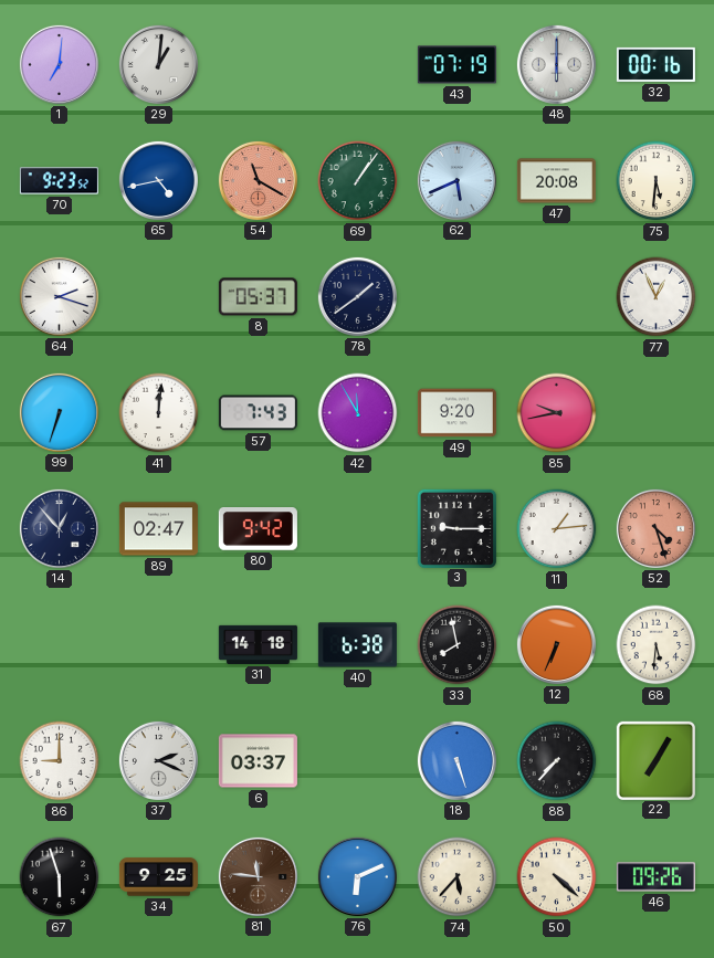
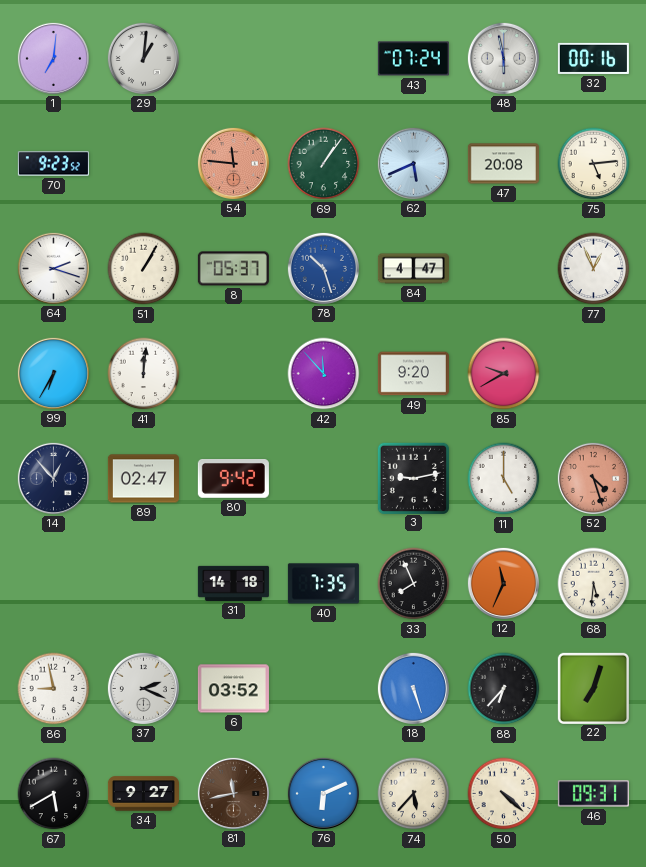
43: 07:19 -> 07:24
48: 6:00 -> 5:58
65: 4:43 -> none
54: 11:20 -> 11:46
75: 5:31 -> 5:14
51: none -> 1:05
78: 1:39 -> 10:27
78 dial: navy -> blue
84: none -> 4:47
99: 6:33 -> 6:35
57: 7:43 -> none
42: 11:55 -> 11:53
85: 9:43 -> 9:40
3: 9:15 -> 9:13
11: 1:14 -> 5:00
40: 6:38 -> 7:35
33: 7:58 -> 7:56
12: 6:34 -> 11:34
86: 9:00 -> 8:58
6: 03:37 -> 03:52
88: 7:37 -> 6:37
22: 7:05 -> 7:03
67: 5:57 -> 5:40
34: 9:25 -> 9:27
81: 11:46 -> 11:43
46: 09:26 -> 09:31
